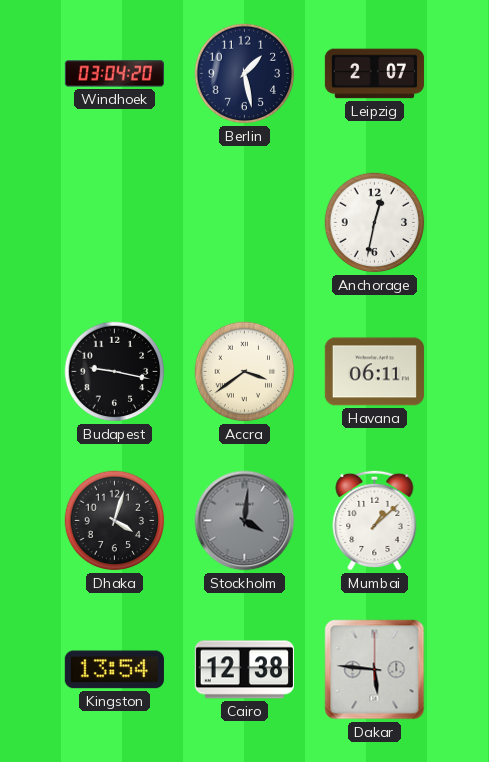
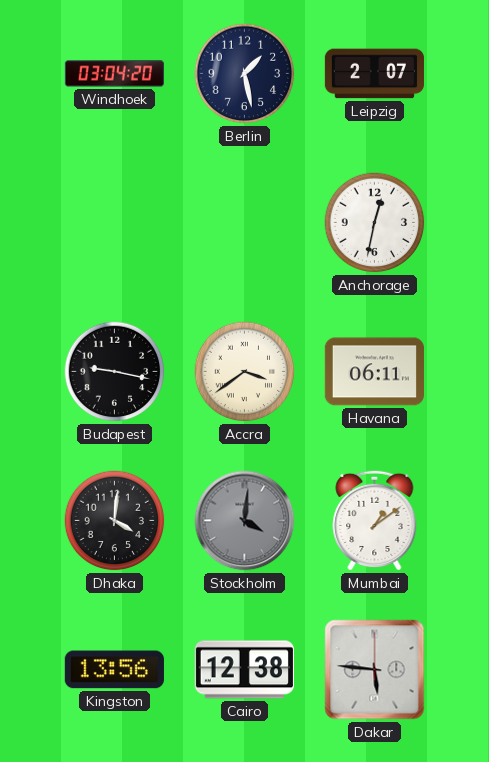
Dhaka: 4:03 -> 4:01
Mumbai: 1:08 -> 1:09
Kingston: 13:54 -> 13:56
